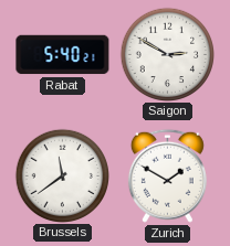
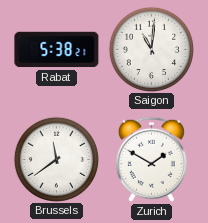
Rabat: 5:40 -> 5:38
Saigon: 2:50 -> 11:01
